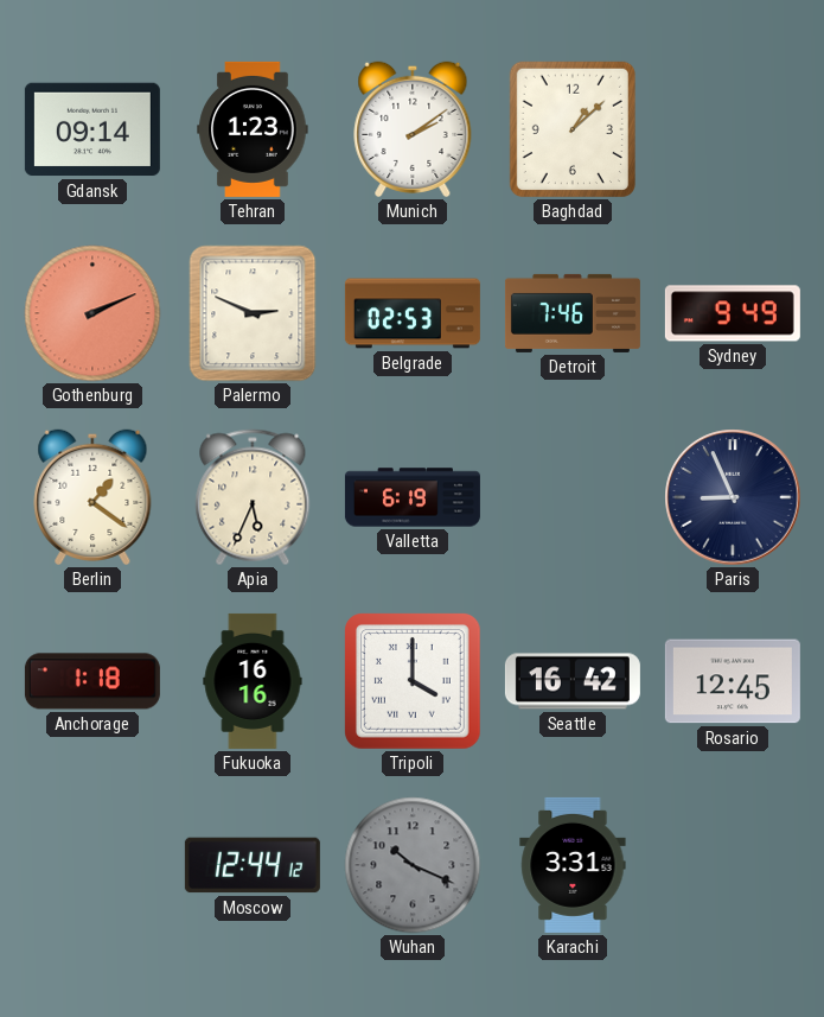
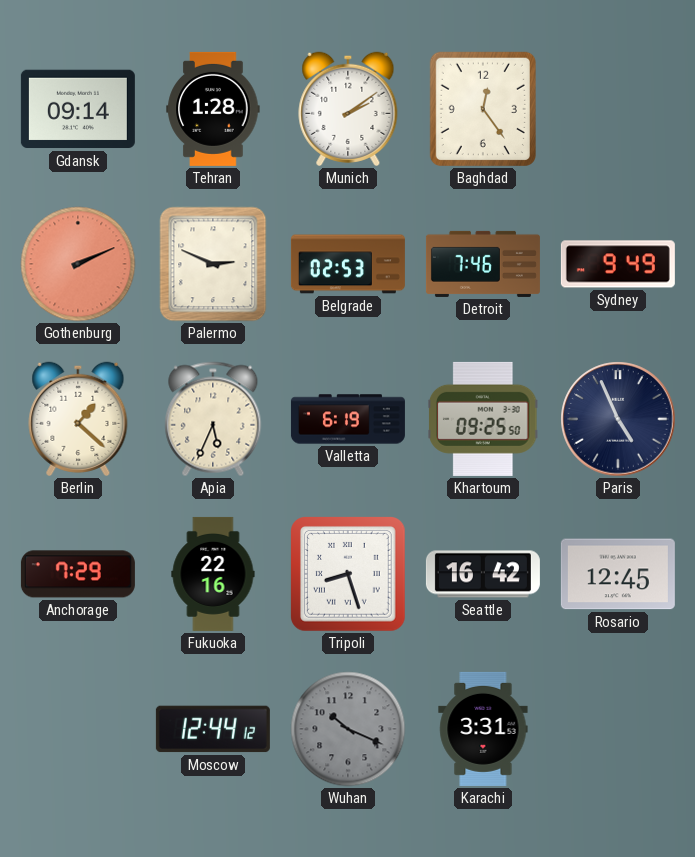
Tehran: 1:23 -> 1:28
Baghdad: 1:08 -> 12:24
Berlin: 1:21 -> 1:22
Khartoum: none -> 09:25
Paris: 8:56 -> 4:56
Anchorage: 1:18 -> 7:29
Fukuoka: 16:16 -> 22:16
Tripoli: 4:00 -> 8:27
